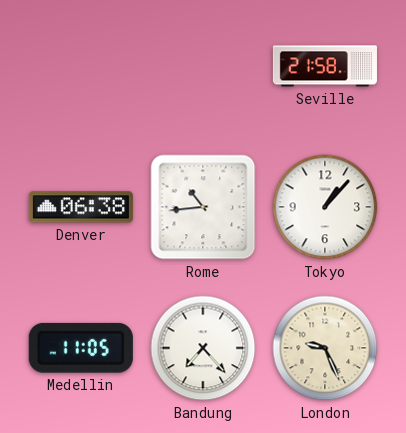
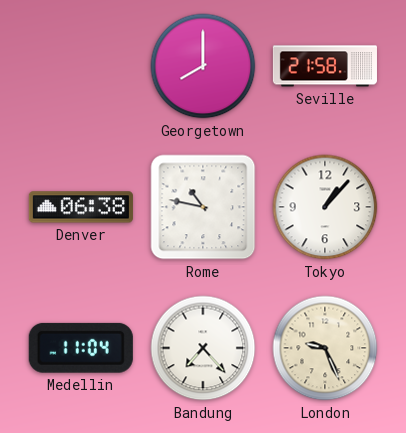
Georgetown: none -> 8:00
Rome: 10:44 -> 10:47
Medellin: 11:05 -> 11:04
